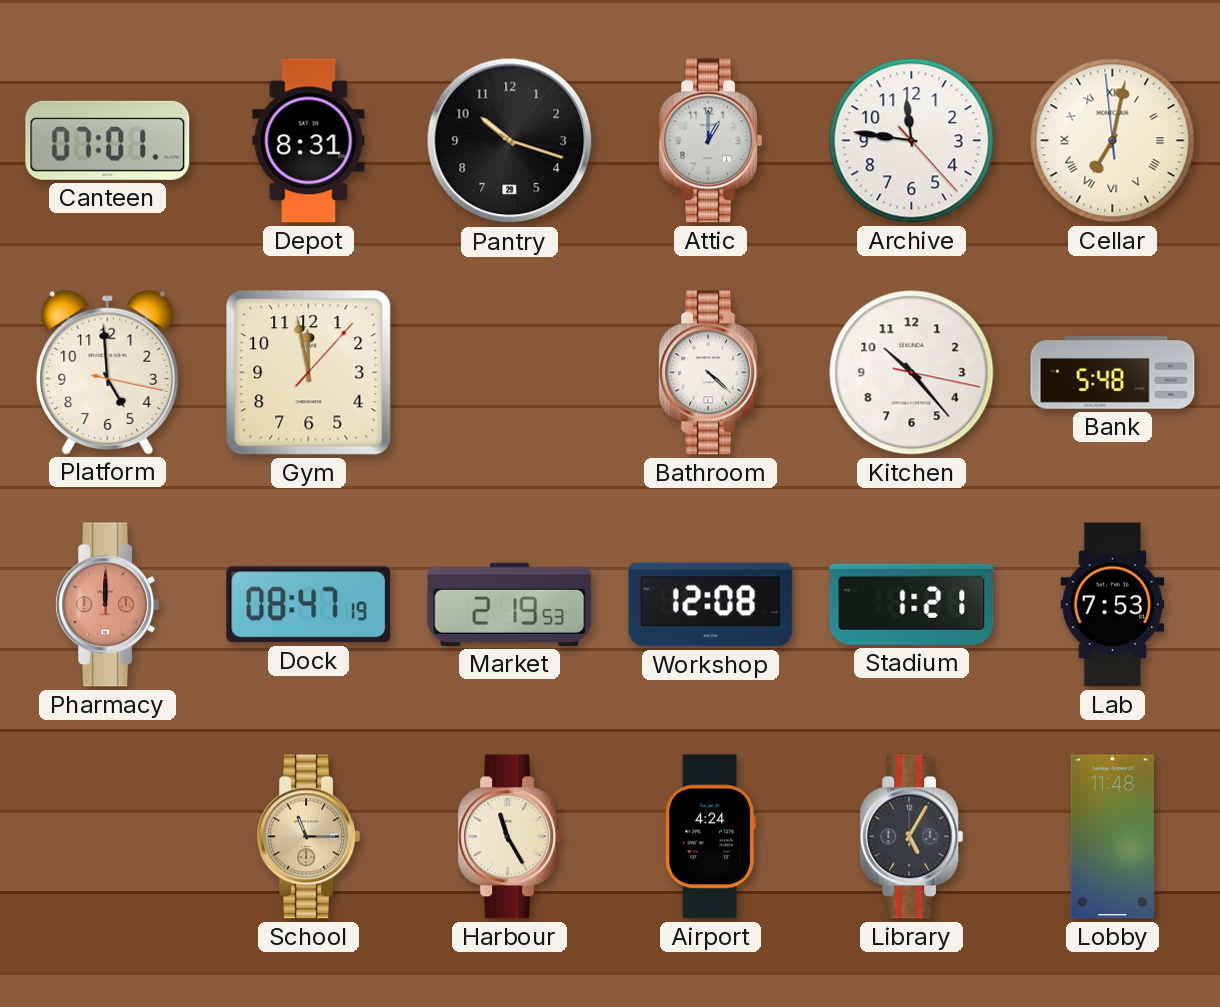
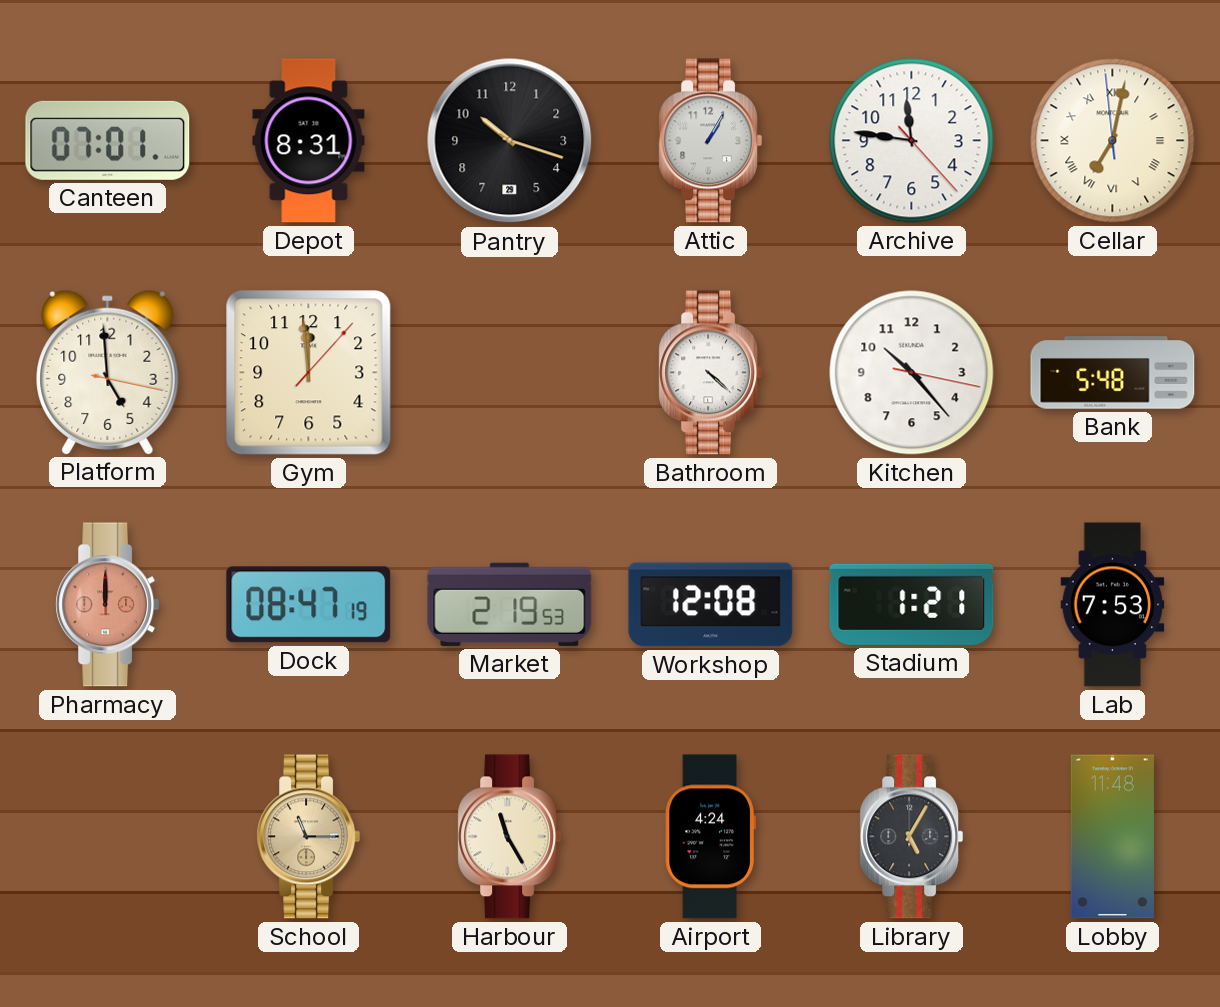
Attic: 1:00 -> 1:05
Gym: 11:58 -> 11:59
